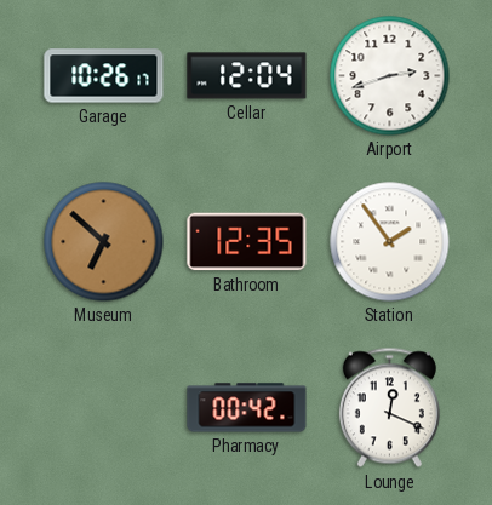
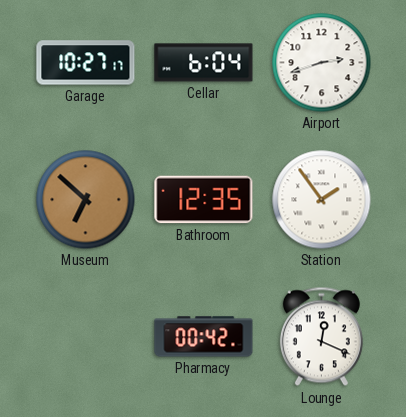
Garage: 10:26 -> 10:27
Cellar: 12:04 -> 6:04
